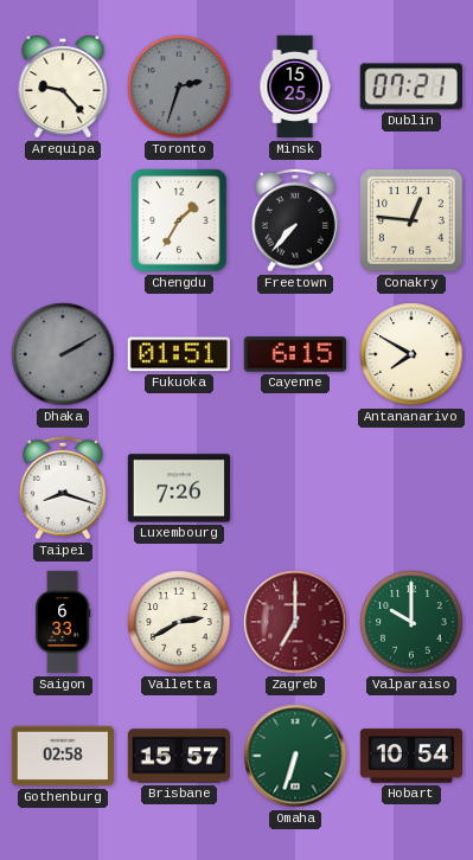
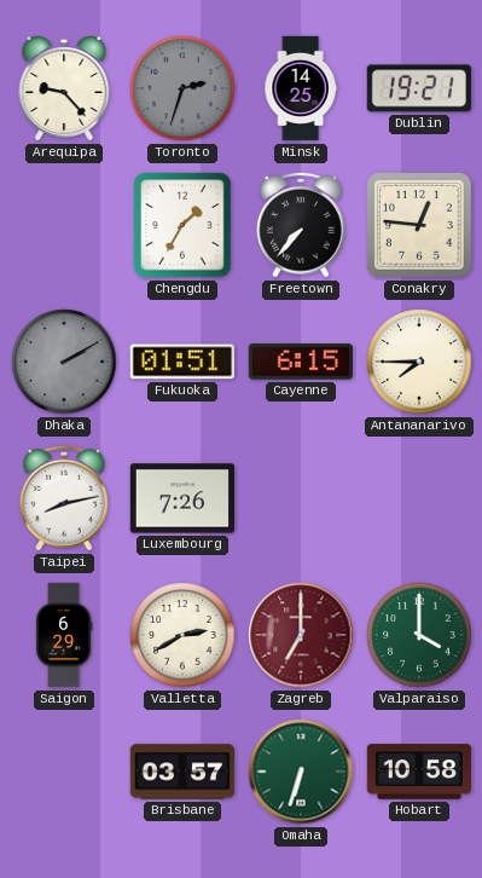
Minsk: 15:25 -> 14:25
Dublin: 07:21 -> 19:21
Antananarivo: 7:50 -> 7:45
Taipei: 8:18 -> 8:13
Saigon: 6:33 -> 6:29
Valparaiso: 10:00 -> 4:00
Gothenburg: 02:58 -> none
Brisbane: 15:57 -> 03:57
Hobart: 10:54 -> 10:58
